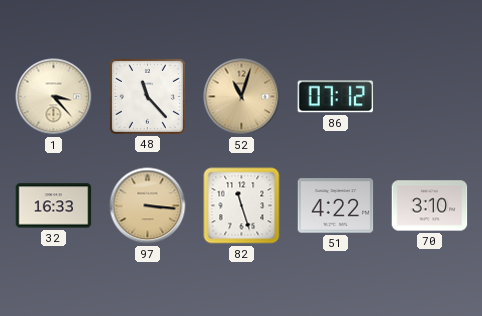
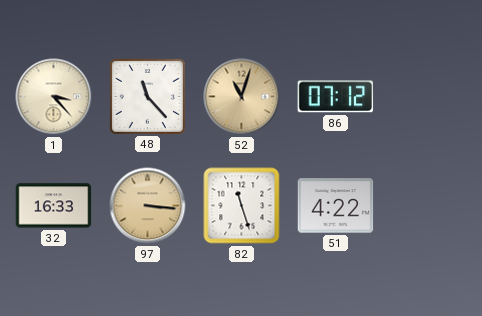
70: 3:10 -> none
